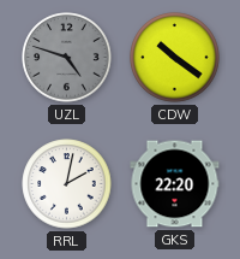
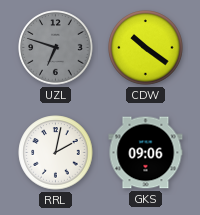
UZL: 4:48 -> 6:48
GKS: 22:20 -> 09:06
